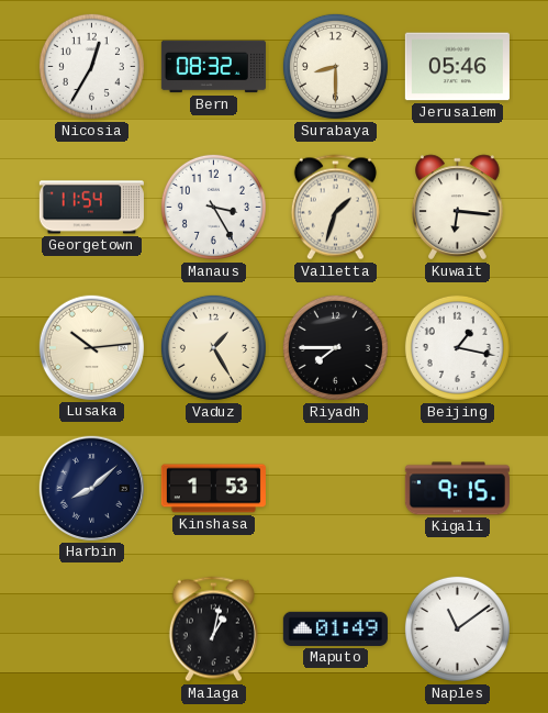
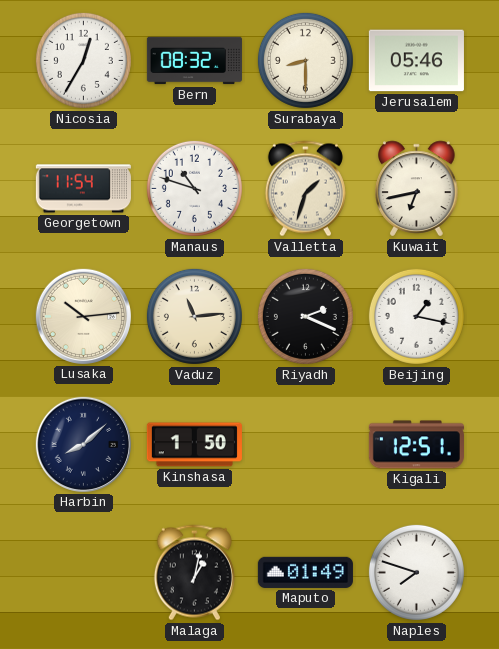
Manaus: 3:25 -> 10:48
Kuwait: 6:16 -> 6:43
Vaduz: 1:25 -> 11:14
Riyadh: 7:45 -> 2:19
Kinshasa: 1:53 -> 1:50
Kigali: 9:15 -> 12:51
Naples: 11:09 -> 7:48
